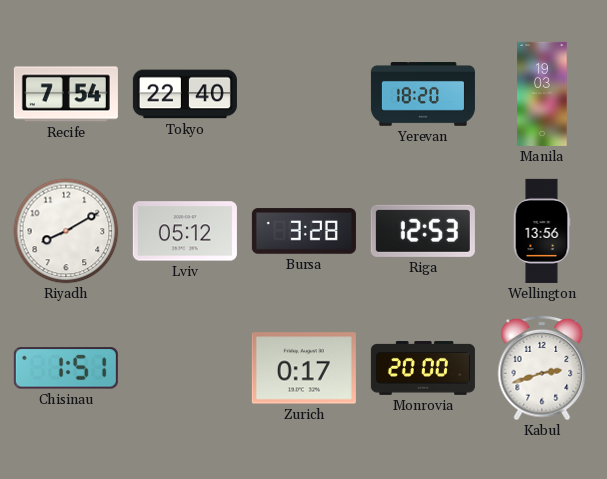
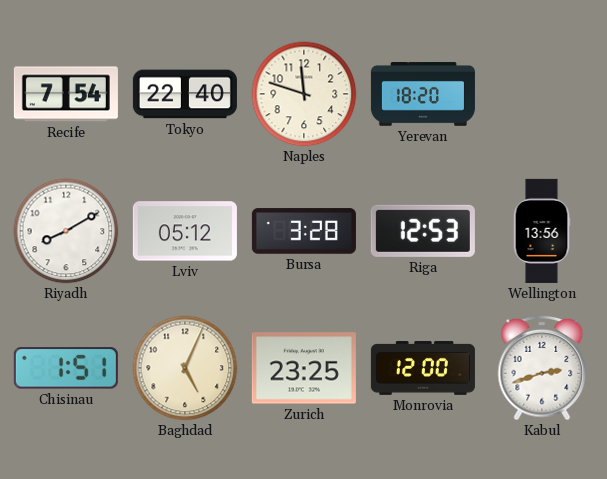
Naples: none -> 11:48
Manila: 19:03 -> none
Baghdad: none -> 5:04
Zurich: 0:17 -> 23:25
Monrovia: 20:00 -> 12:00
